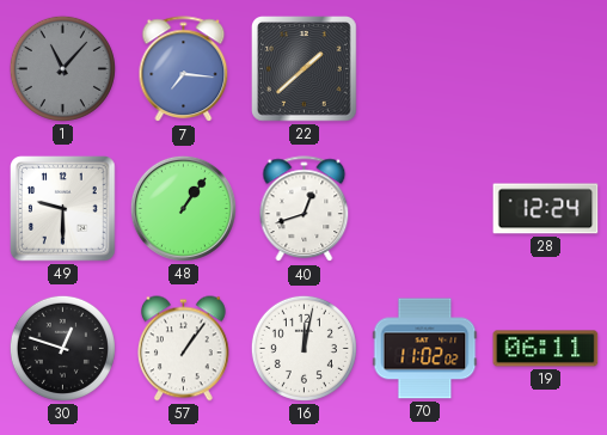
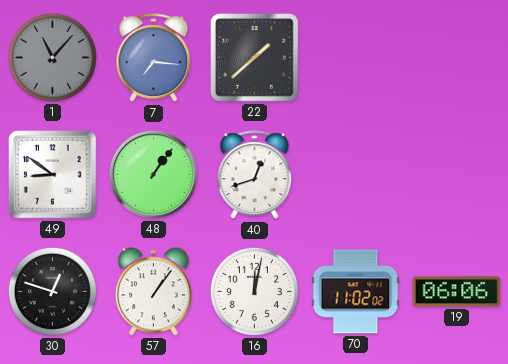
49: 9:30 -> 8:51
28: 12:24 -> none
19: 06:11 -> 06:06
